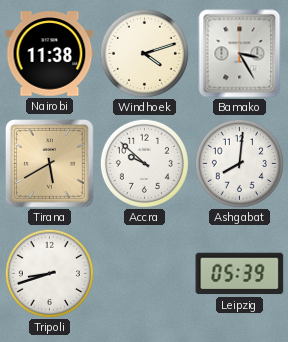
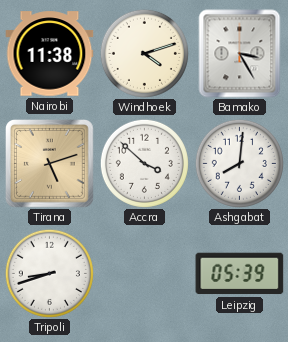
Tirana: 5:40 -> 5:12
Accra: 9:52 -> 3:52
